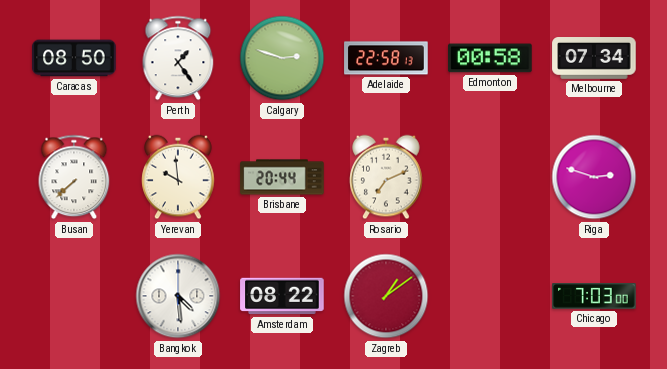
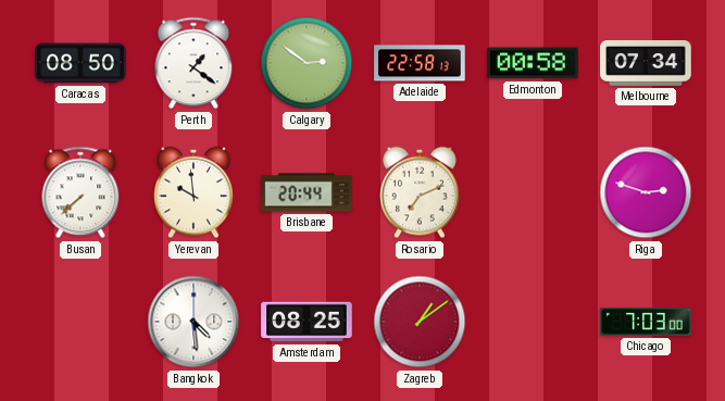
Perth: 1:24 -> 1:21
Calgary: 2:48 -> 2:51
Amsterdam: 08:22 -> 08:25
